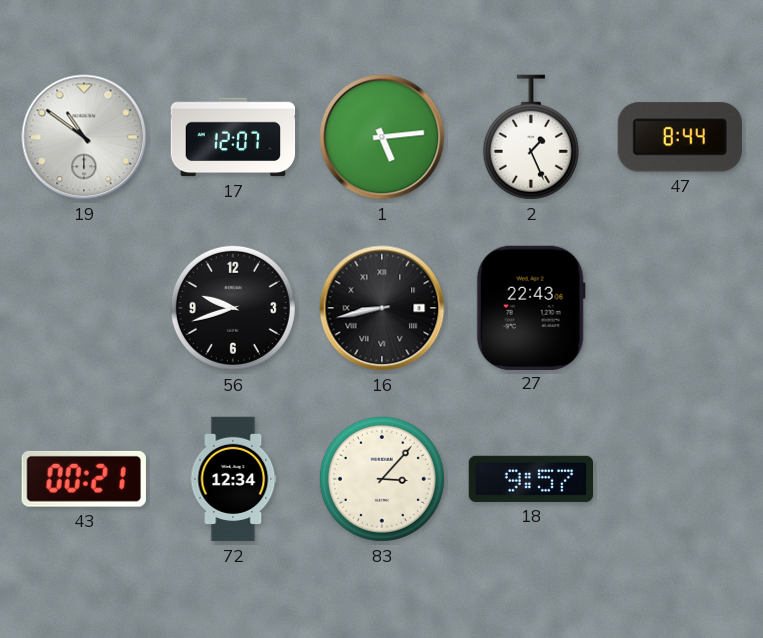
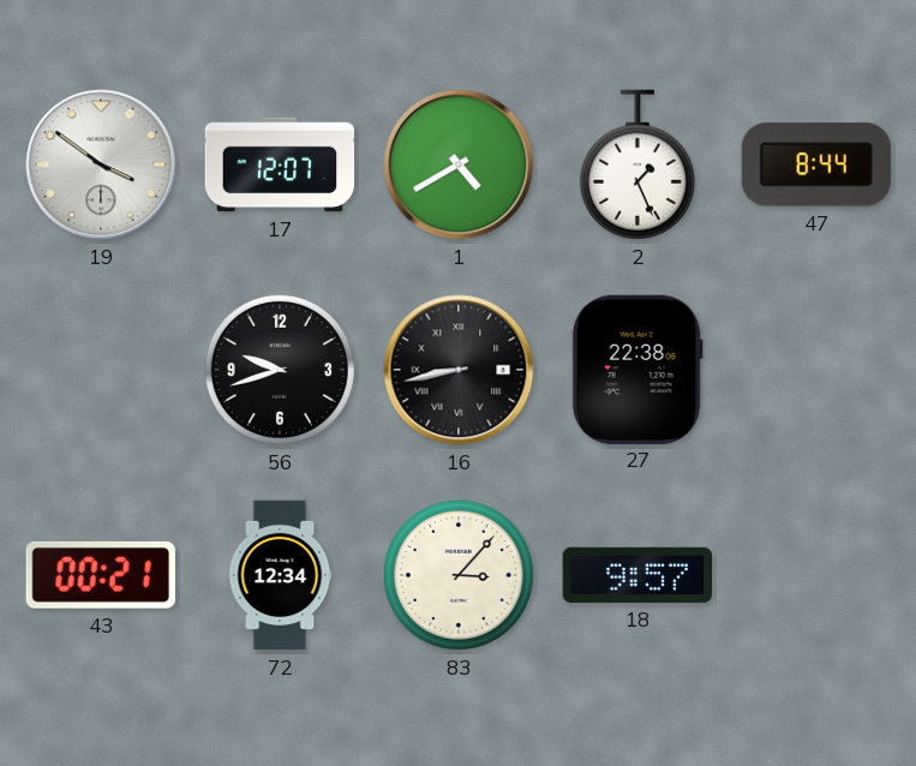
19: 10:51 -> 3:51
1: 5:14 -> 4:40
27: 22:43 -> 22:38
